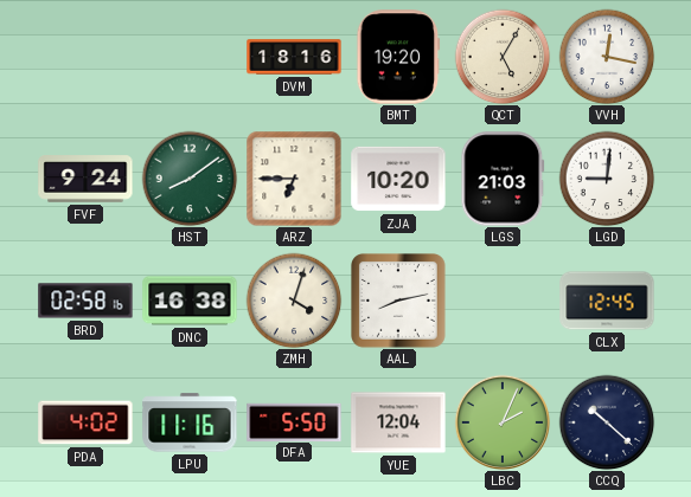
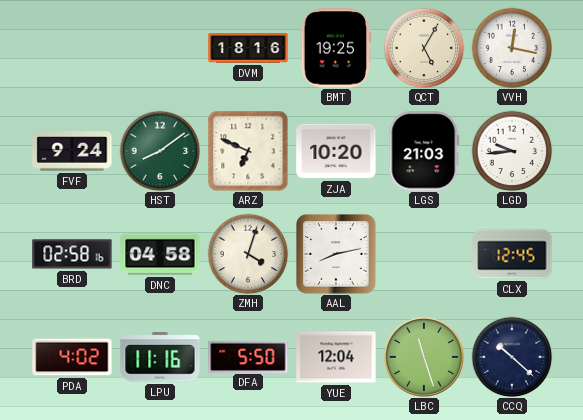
BMT: 19:20 -> 19:25
ARZ: 6:45 -> 6:49
LGD: 9:01 -> 9:44
DNC: 16:38 -> 04:58
LBC: 2:04 -> 11:27
